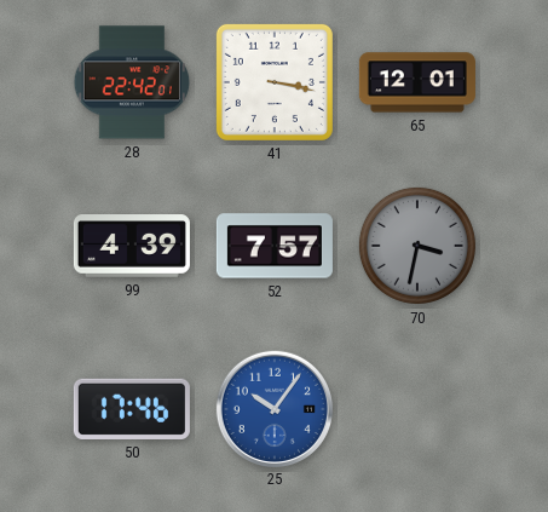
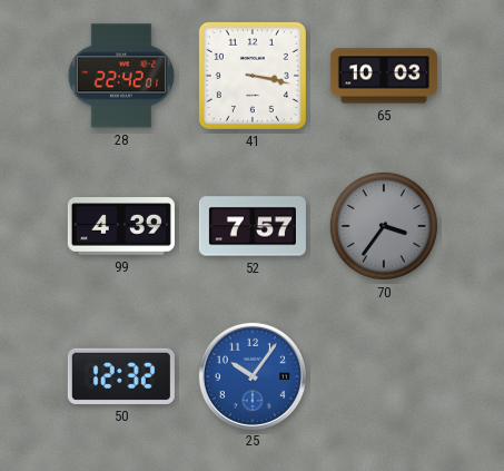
65: 12:01 -> 10:03
70: 3:32 -> 3:36
50: 17:46 -> 12:32
